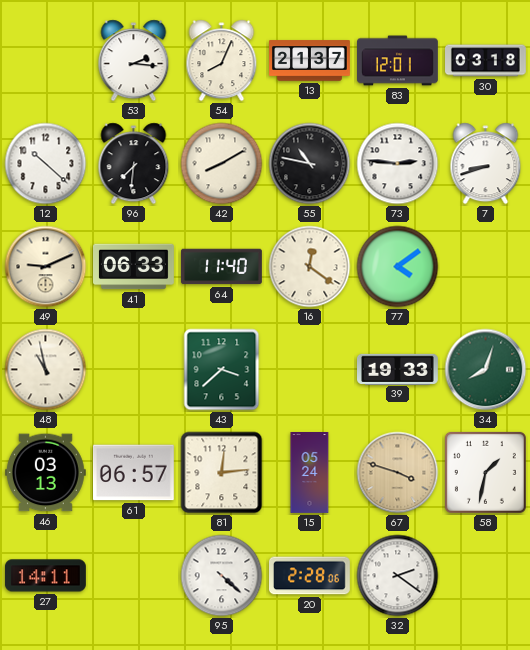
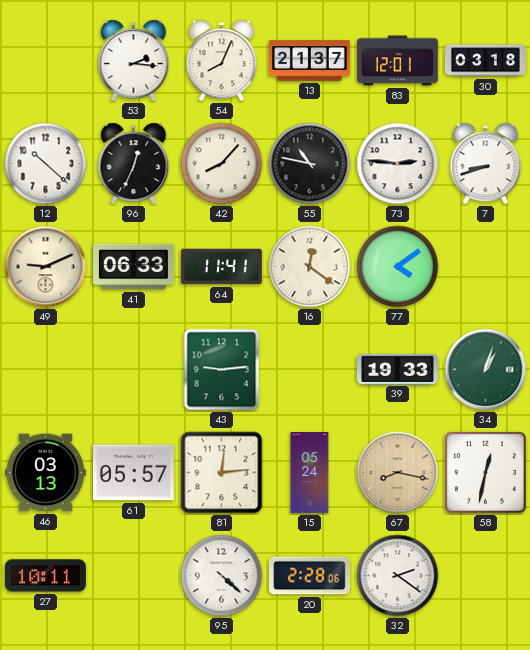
96: 7:31 -> 12:34
42: 8:10 -> 8:07
64: 11:40 -> 11:41
48: 10:58 -> none
43: 3:38 -> 9:14
34: 8:03 -> 1:03
61: 06:57 -> 05:57
67: 3:48 -> 8:17
58: 1:32 -> 12:32
27: 14:11 -> 10:11
